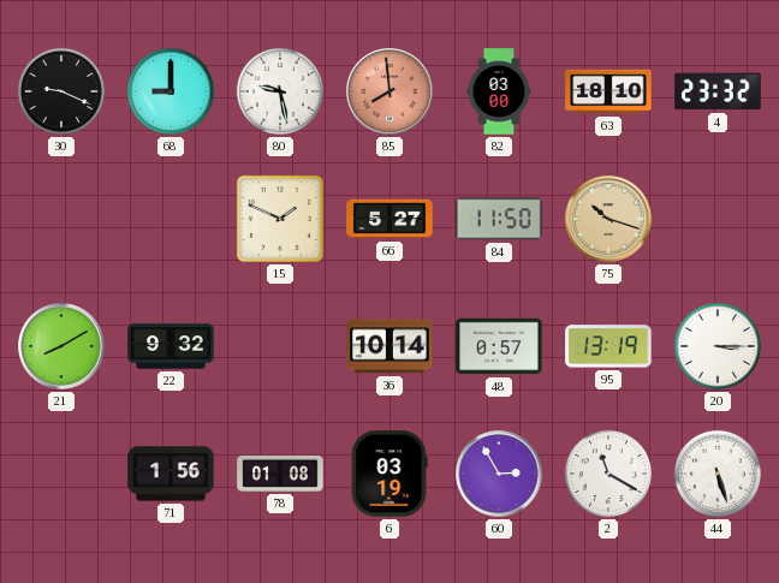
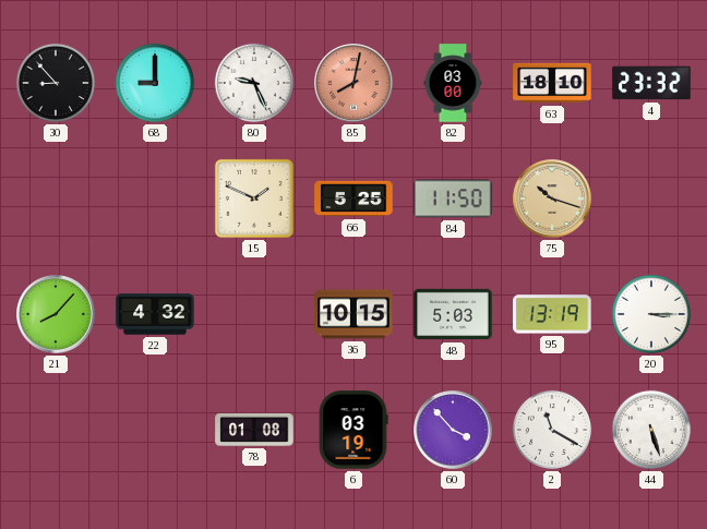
30: 9:19 -> 8:53
80: 9:28 -> 9:26
85: 7:59 -> 8:02
66: 5:27 -> 5:25
21: 8:10 -> 8:07
22: 9:32 -> 4:32
36: 10:14 -> 10:15
48: 0:57 -> 5:03
71: 1:56 -> none
60: 2:55 -> 3:53
